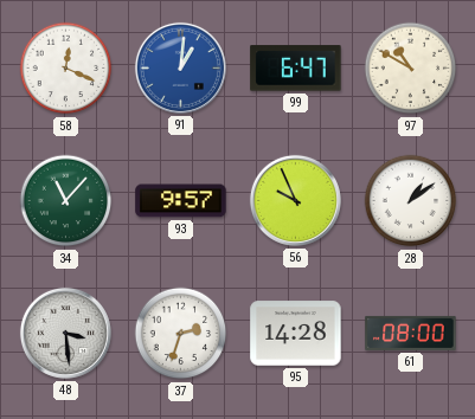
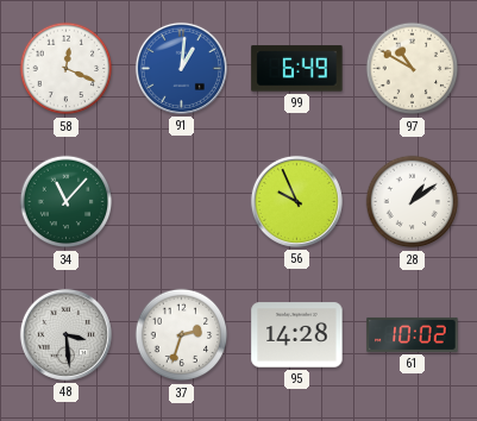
99: 6:47 -> 6:49
93: 9:57 -> none
61: 08:00 -> 10:02
